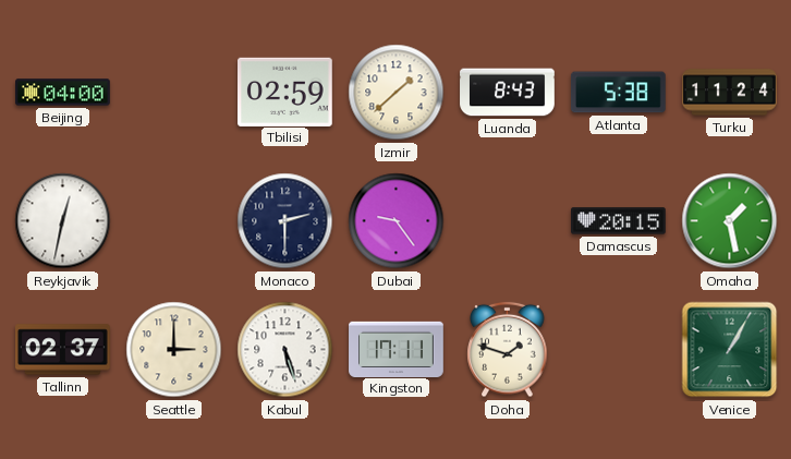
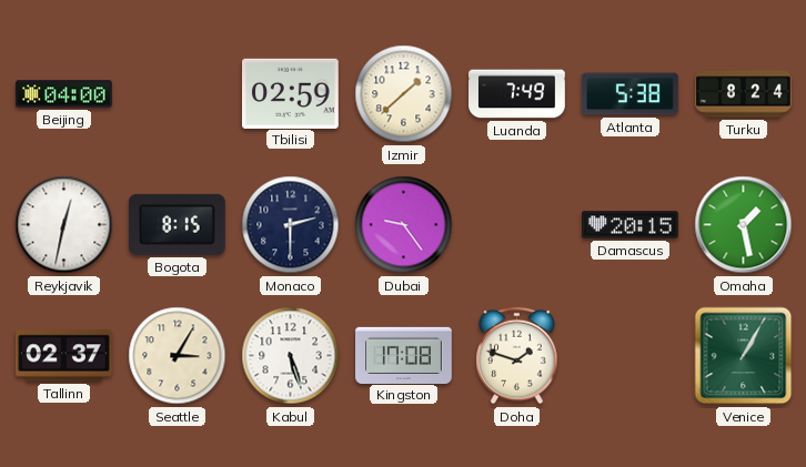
Luanda: 8:43 -> 7:49
Turku: 11:24 -> 8:24
Bogota: none -> 8:15
Seattle: 3:00 -> 3:05
Kingston: 17:11 -> 17:08
